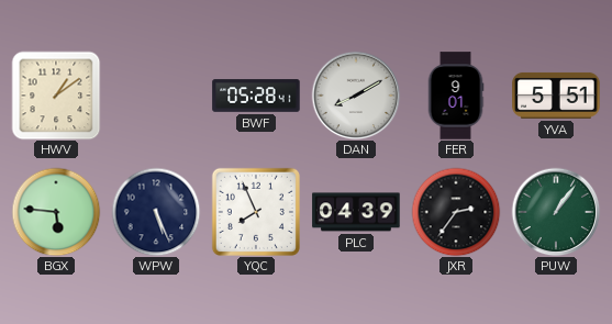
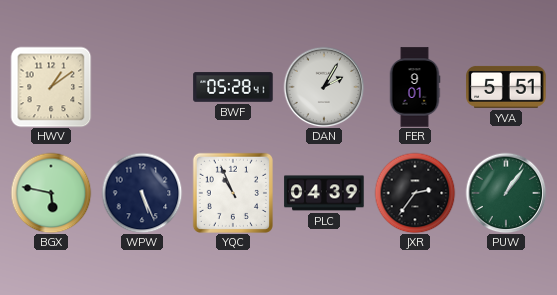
DAN: 8:10 -> 2:05
BGX: 5:46 -> 5:47
YQC: 7:56 -> 10:56
